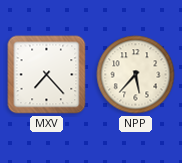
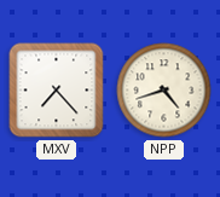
NPP: 5:37 -> 4:42
